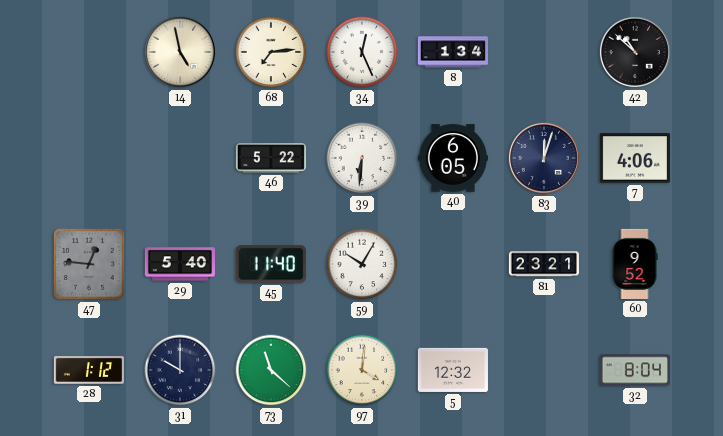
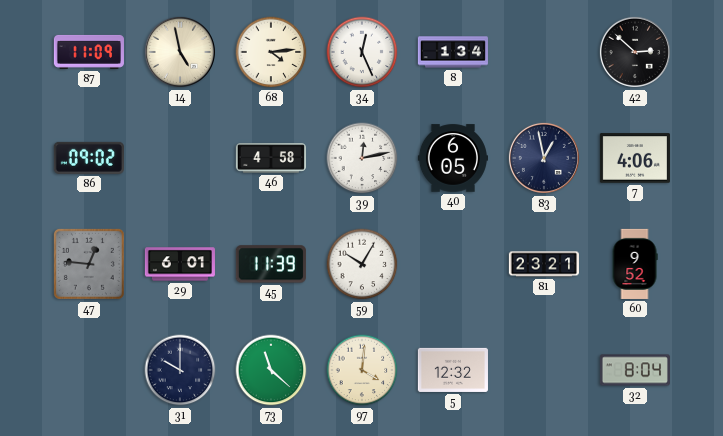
87: none -> 11:09
68: 7:14 -> 4:14
42: 10:52 -> 2:52
86: none -> 09:02
46: 5:22 -> 4:58
39: 6:31 -> 12:13
83: 12:03 -> 12:58
29: 5:40 -> 6:01
45: 11:40 -> 11:39
28: 1:12 -> none
